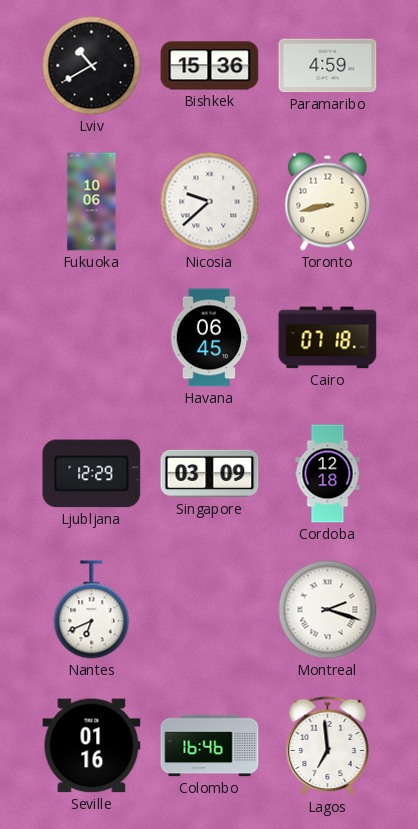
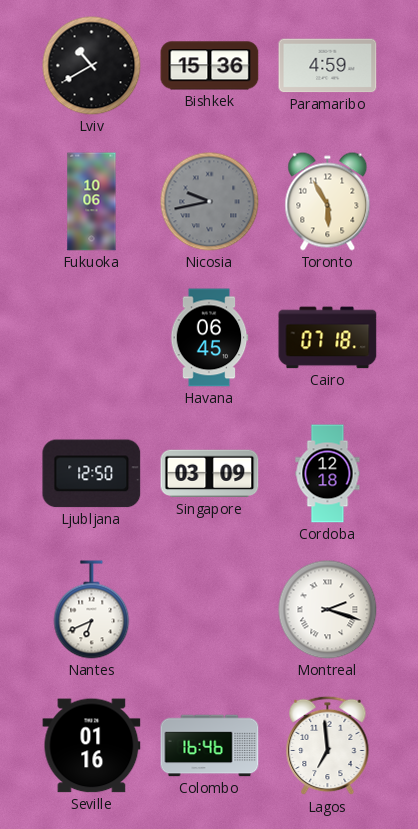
Nicosia: 9:38 -> 9:43
Nicosia dial: white -> grey
Toronto: 8:43 -> 5:55
Ljubljana: 12:29 -> 12:50
